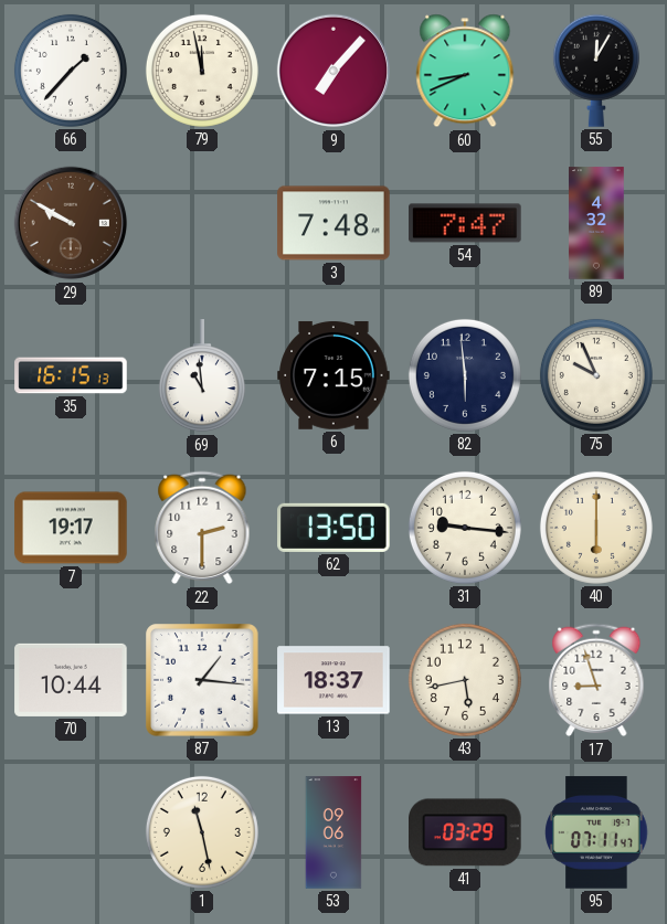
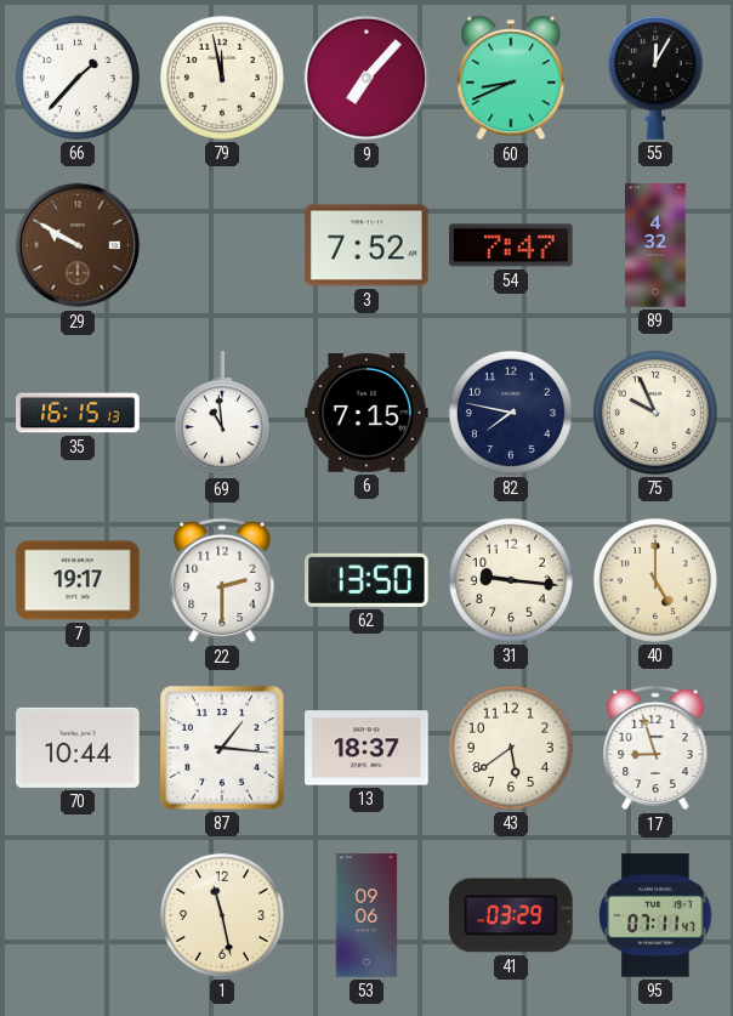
3: 7:48 -> 7:52
82: 5:59 -> 7:47
40: 6:00 -> 5:00
43: 5:43 -> 5:39
